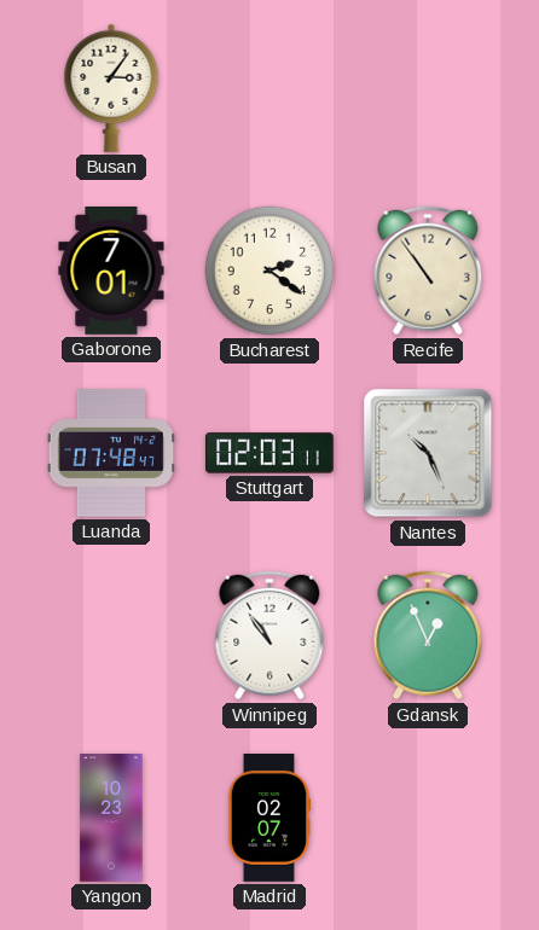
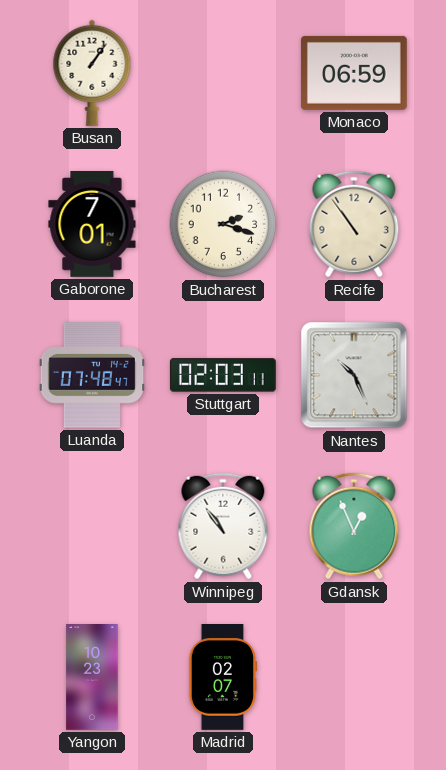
Busan: 3:06 -> 1:06
Monaco: none -> 06:59
Bucharest: 2:21 -> 2:18
